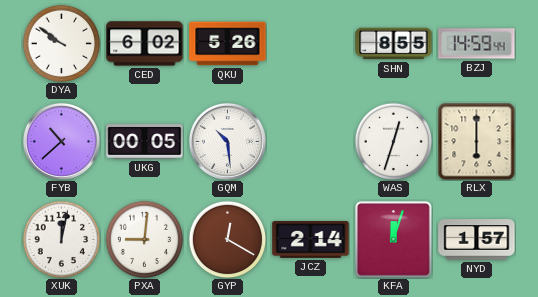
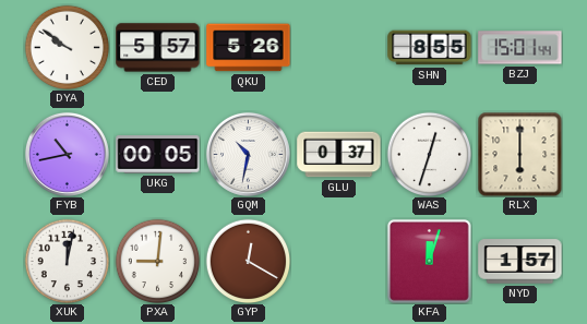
CED: 6:02 -> 5:57
BZJ: 14:59 -> 15:01
FYB: 10:38 -> 10:43
GQM: 10:29 -> 10:32
GLU: none -> 0:37
JCZ: 2:14 -> none
